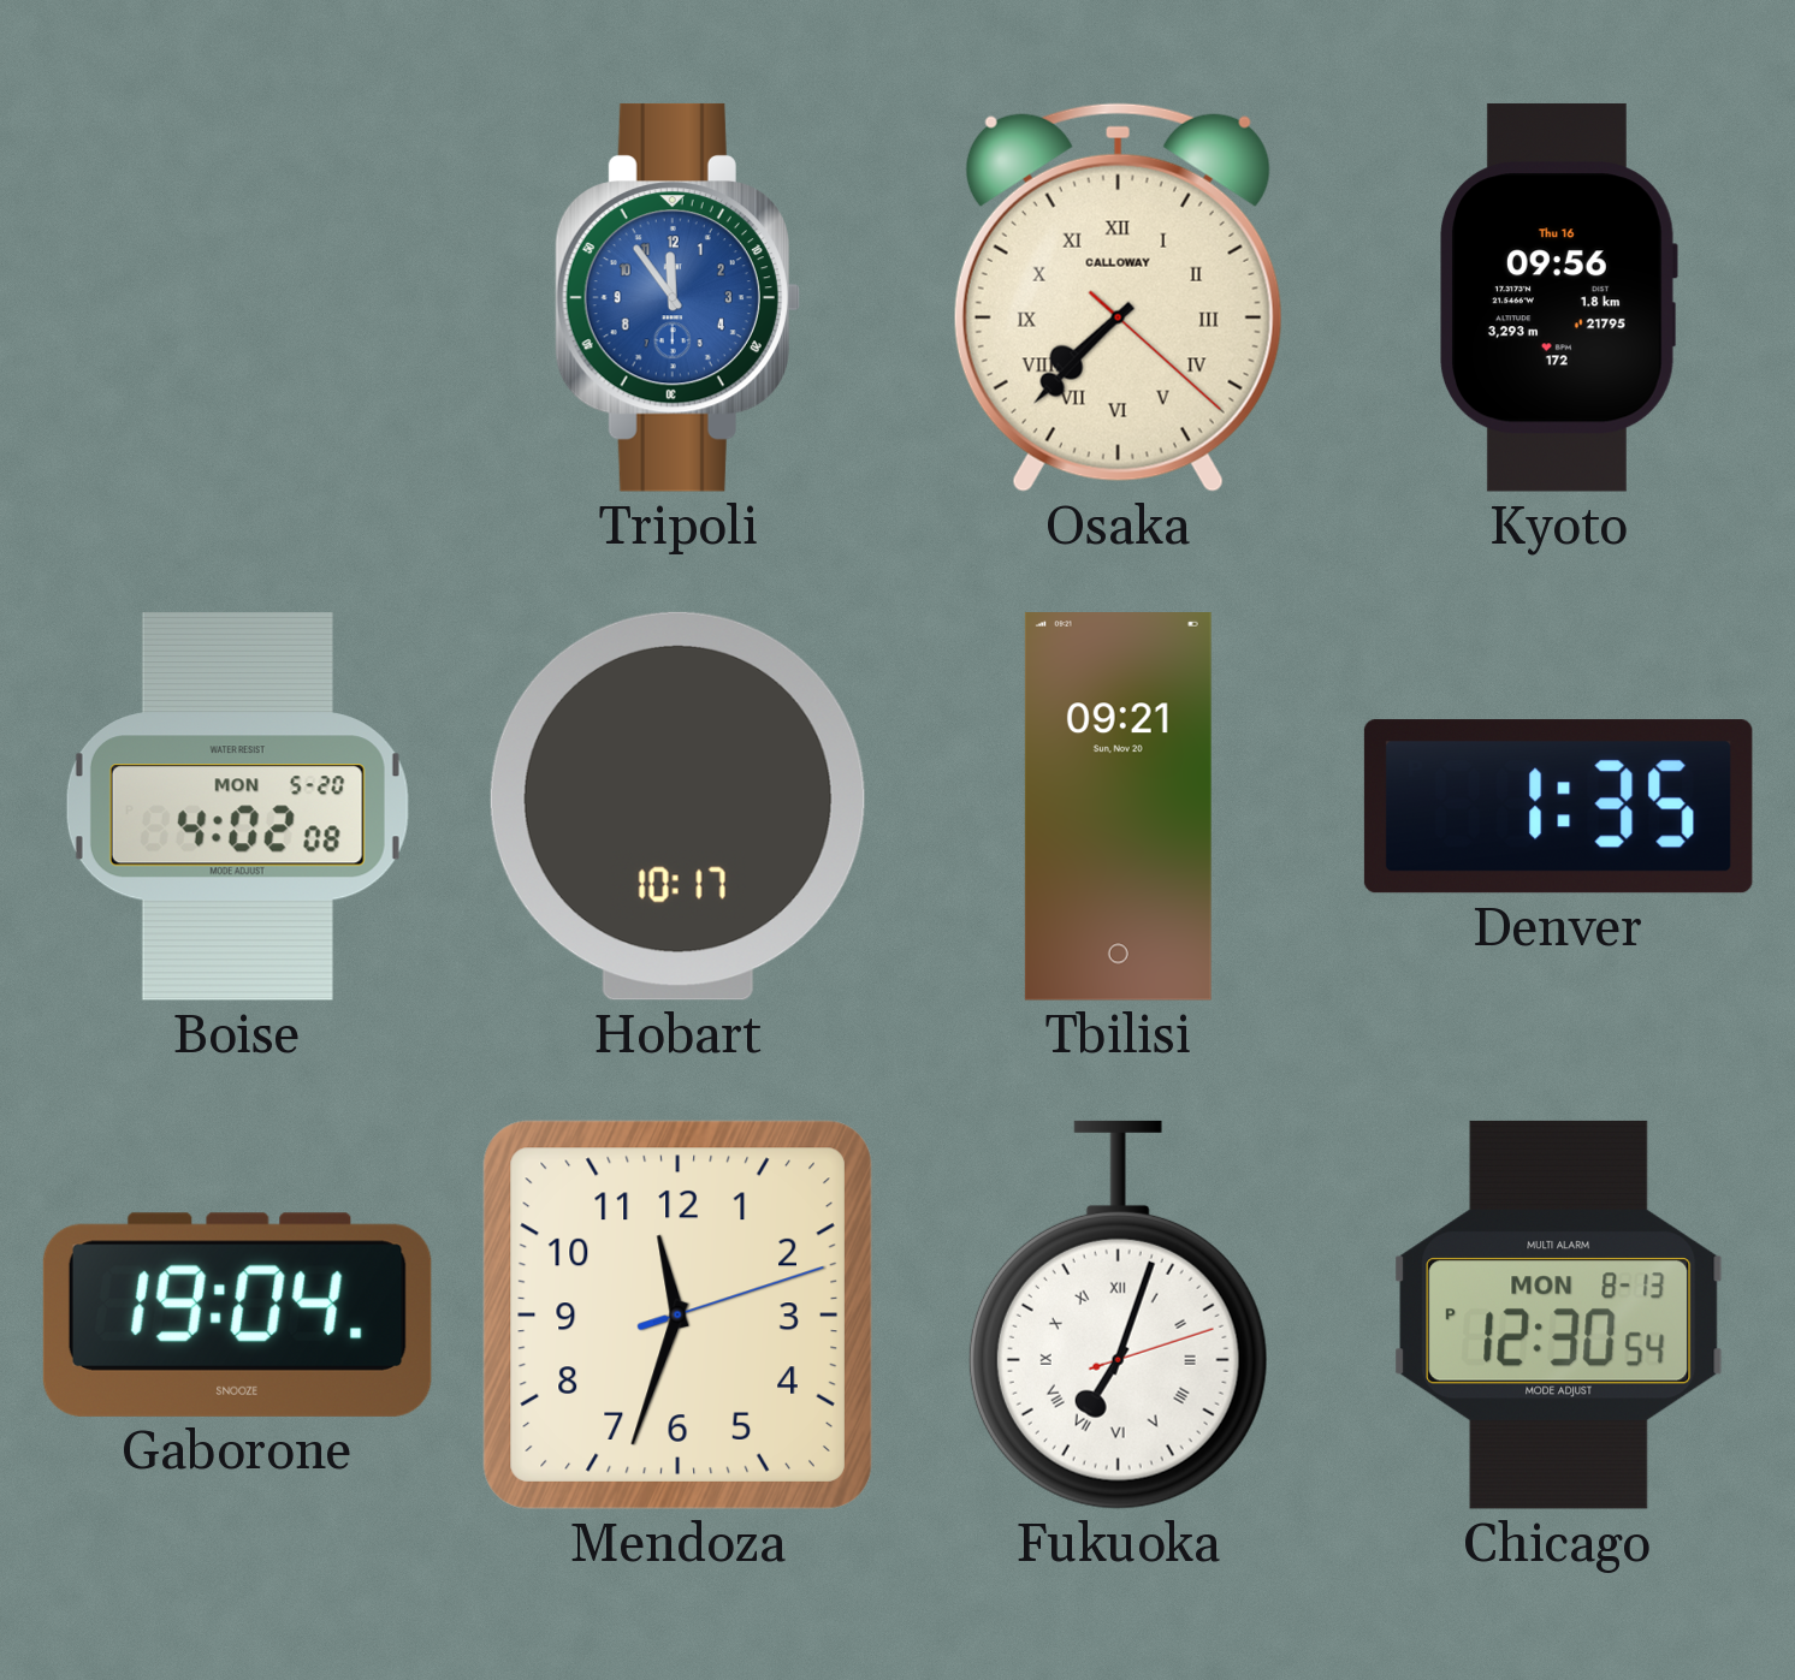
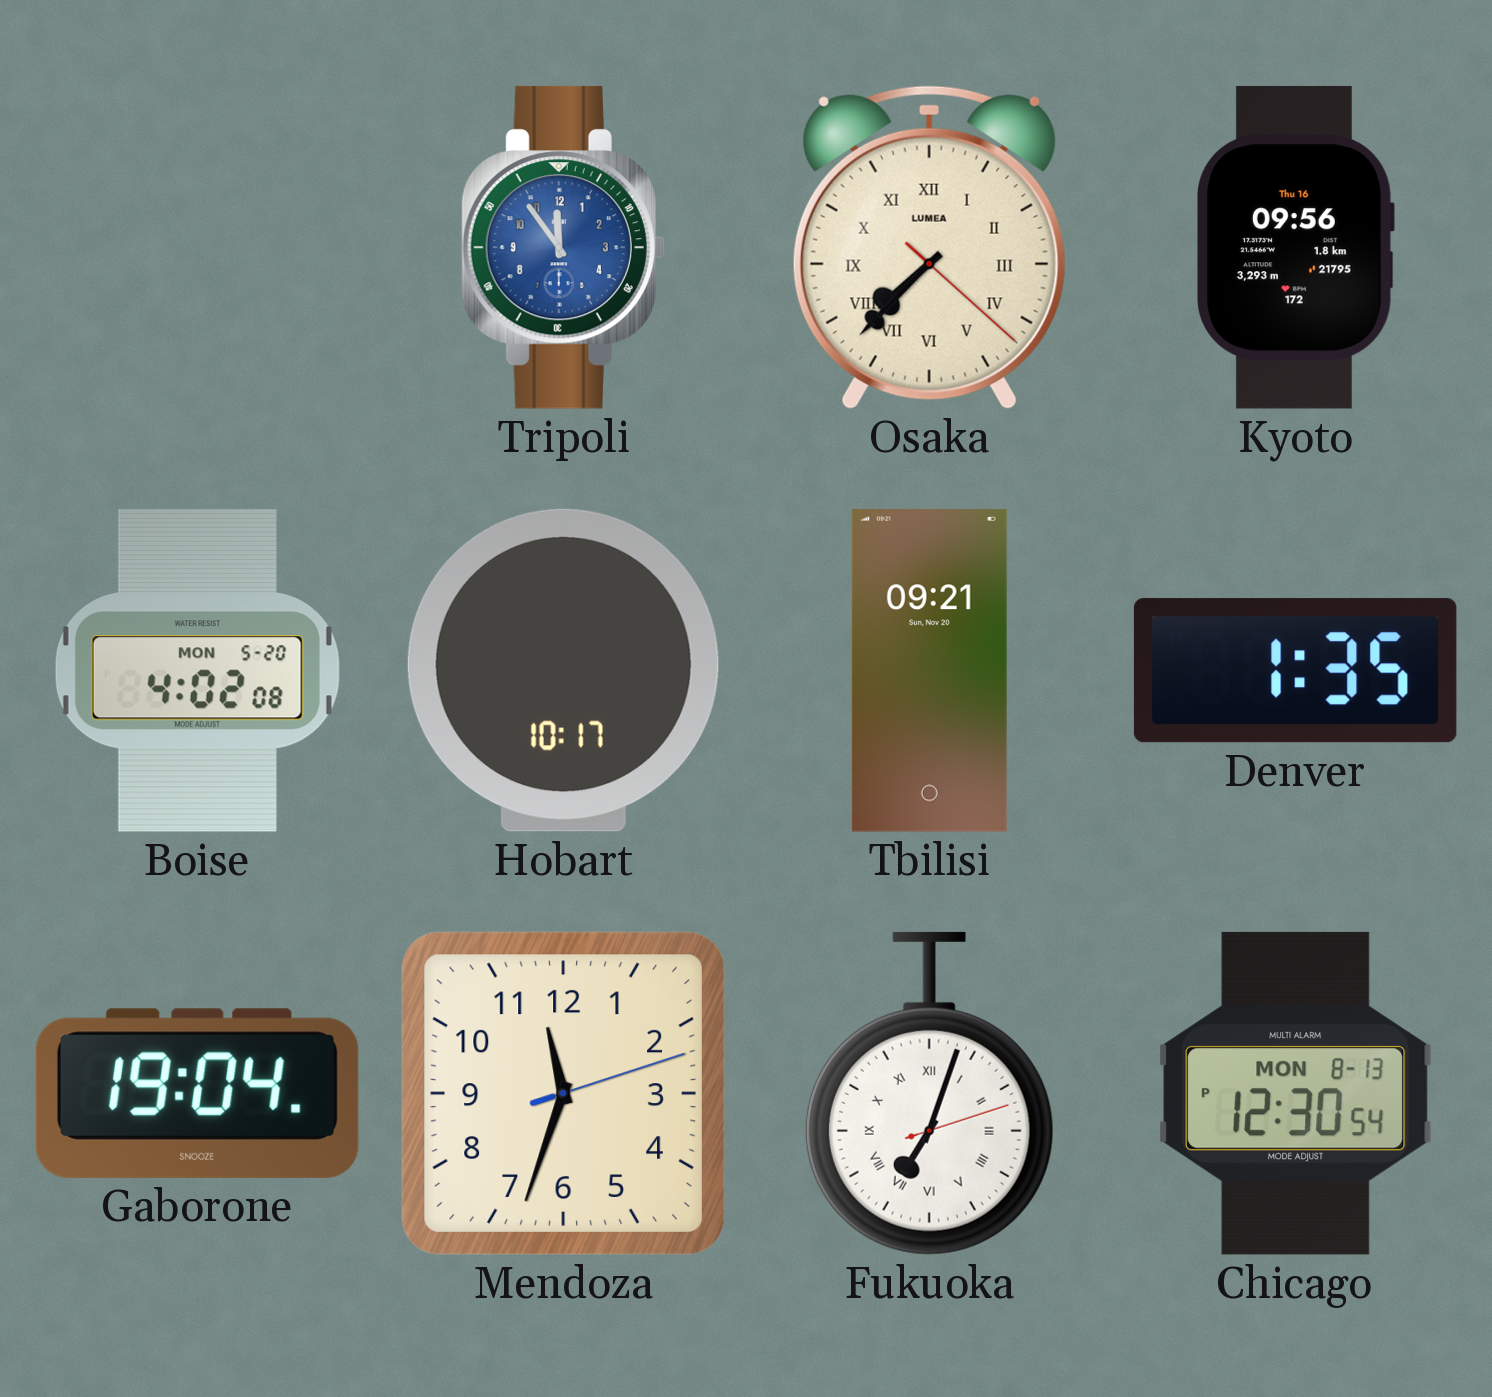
Osaka brand: CALLOWAY -> LUMEA
